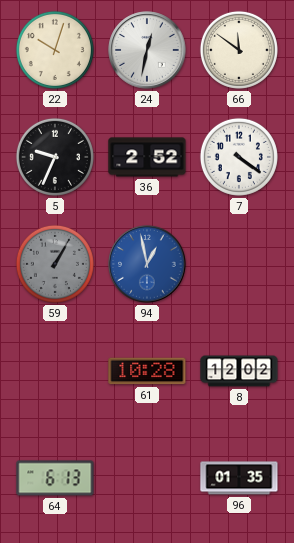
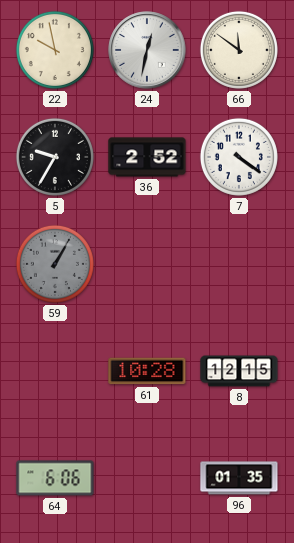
22: 10:03 -> 9:58
5: 9:34 -> 9:35
94: 12:58 -> none
8: 12:02 -> 12:15
64: 6:13 -> 6:06
